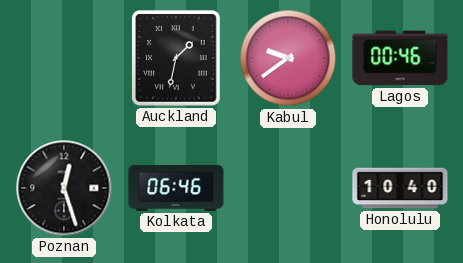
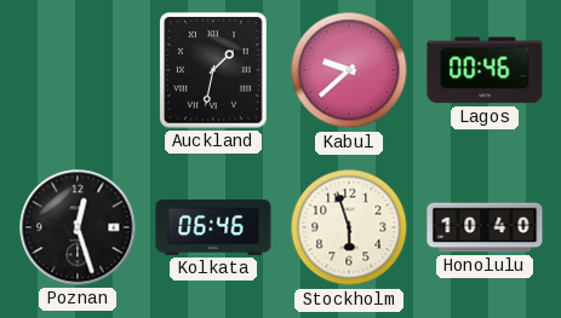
Kabul: 9:39 -> 9:38
Stockholm: none -> 5:57
